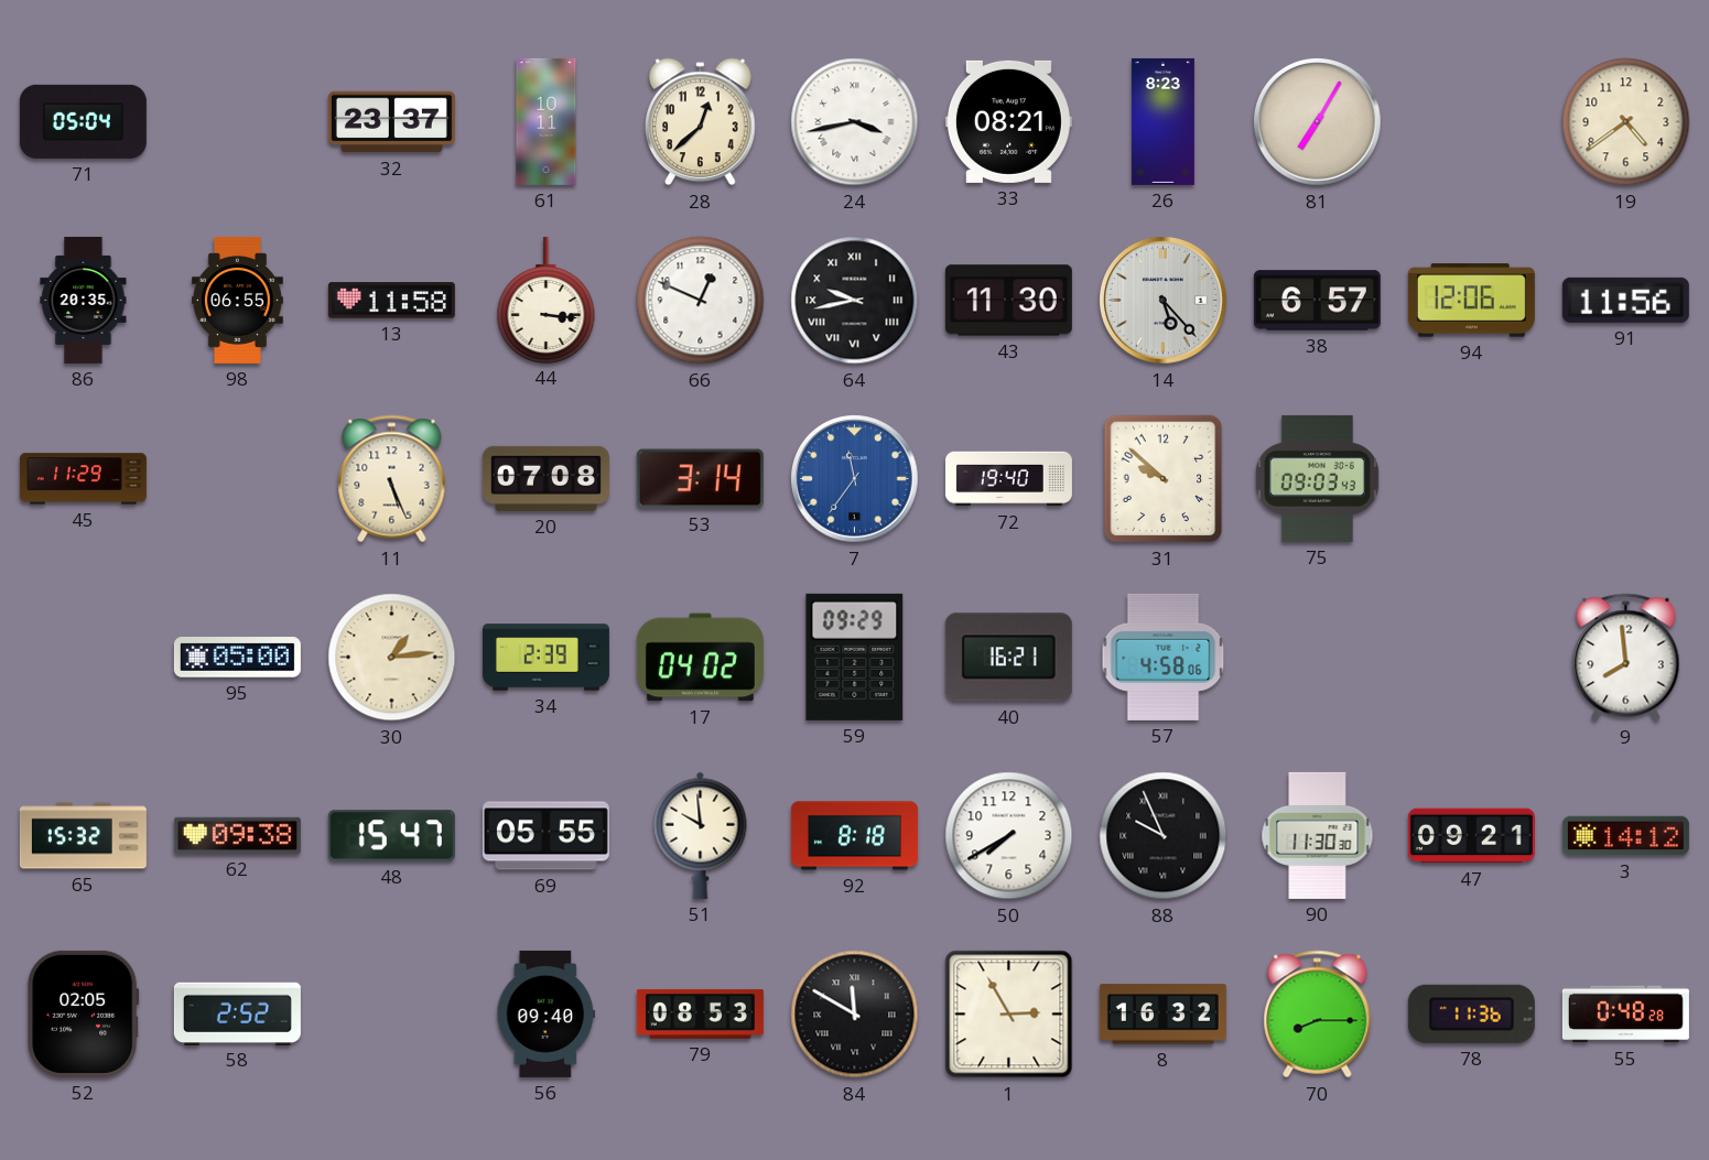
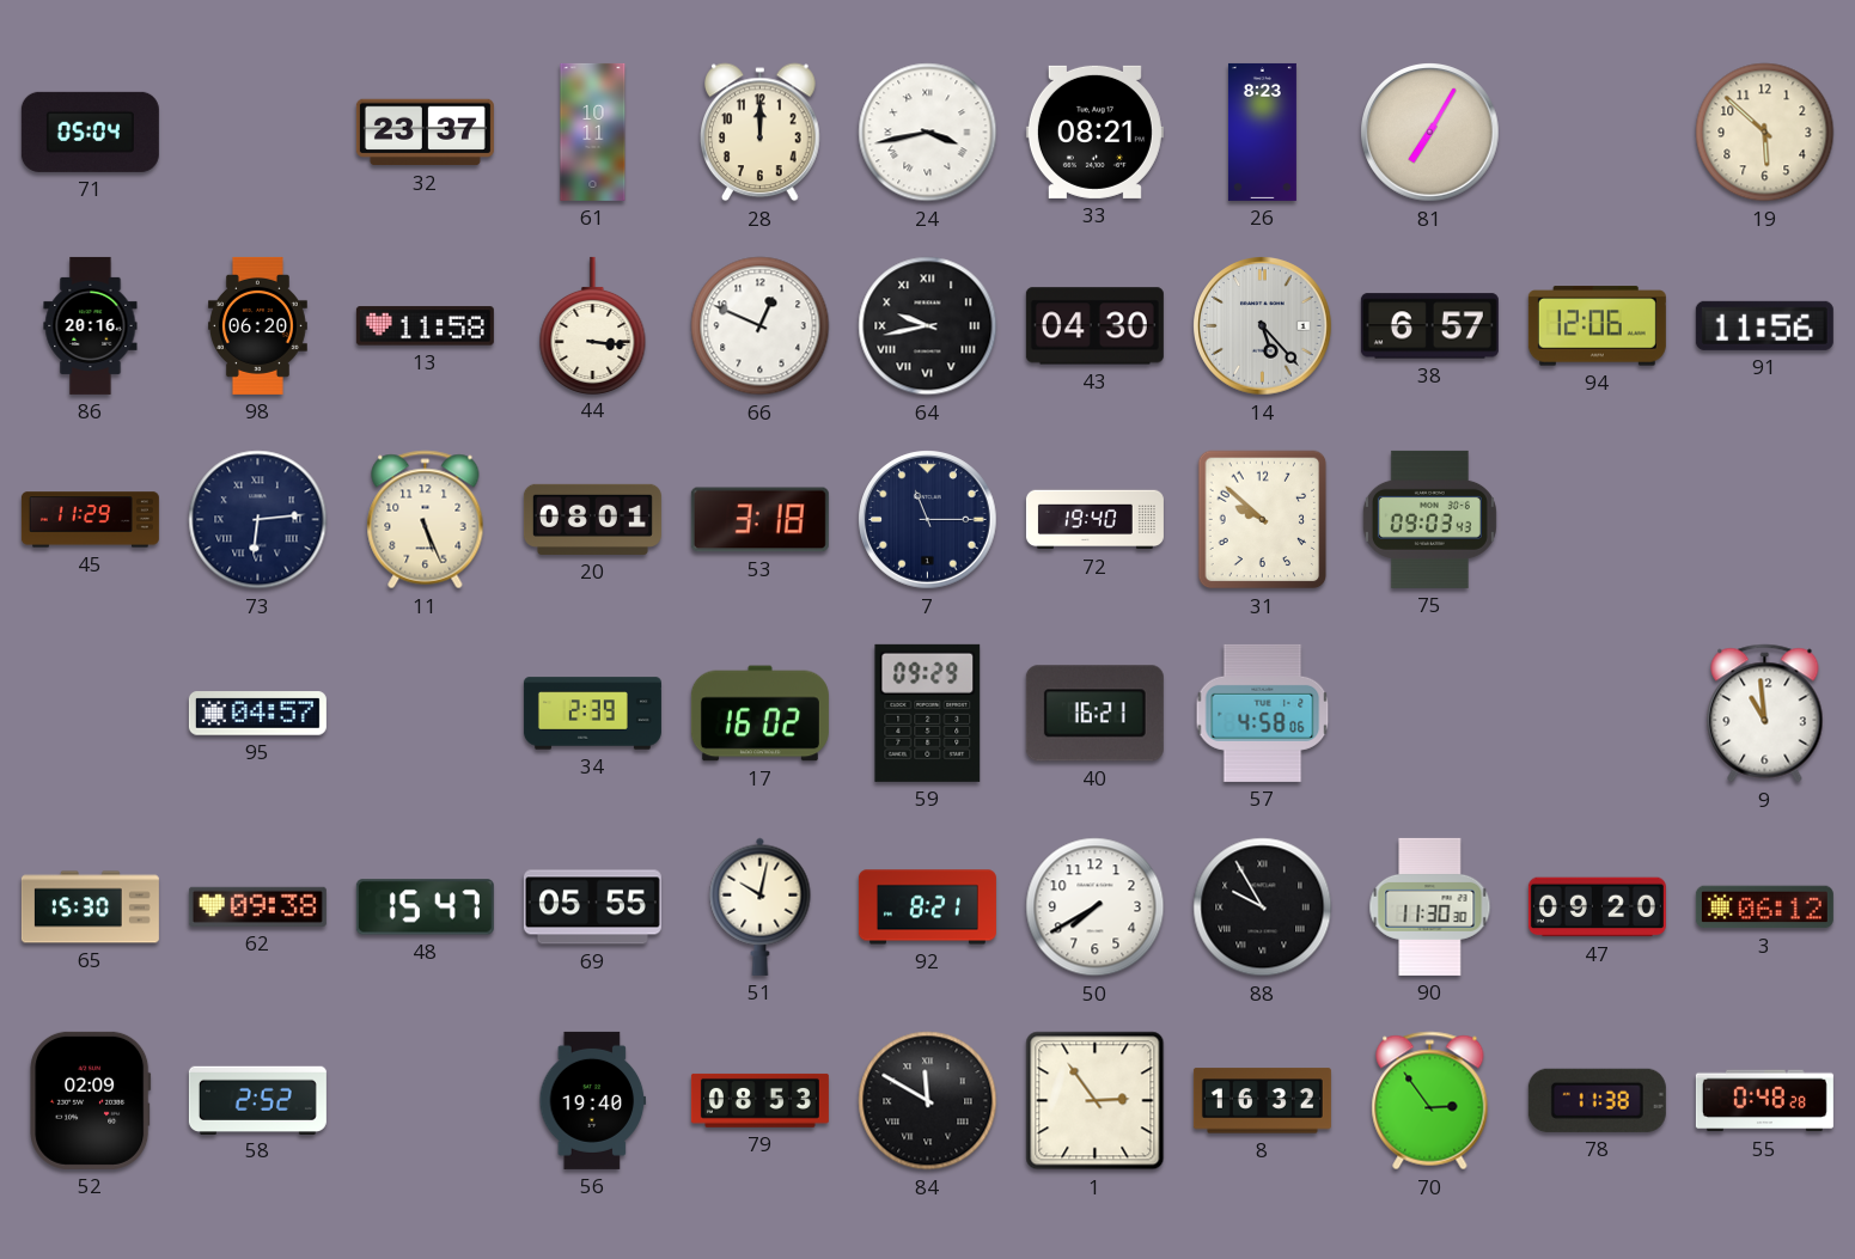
28: 12:38 -> 12:00
19: 4:39 -> 5:52
86: 20:35 -> 20:16
98: 06:55 -> 06:20
43: 11:30 -> 04:30
73: none -> 6:14
20: 07:08 -> 08:01
53: 3:14 -> 3:18
7: 11:36 -> 11:15
7 dial: blue -> navy
95: 05:00 -> 04:57
30: 1:14 -> none
17: 04:02 -> 16:02
9: 7:59 -> 10:59
65: 15:32 -> 15:30
51: 9:59 -> 10:02
92: 8:18 -> 8:21
88: 9:56 -> 9:55
47: 09:21 -> 09:20
3: 14:12 -> 06:12
52: 02:05 -> 02:09
56: 09:40 -> 19:40
1: 2:55 -> 2:54
70: 8:15 -> 2:54
78: 11:36 -> 11:38
